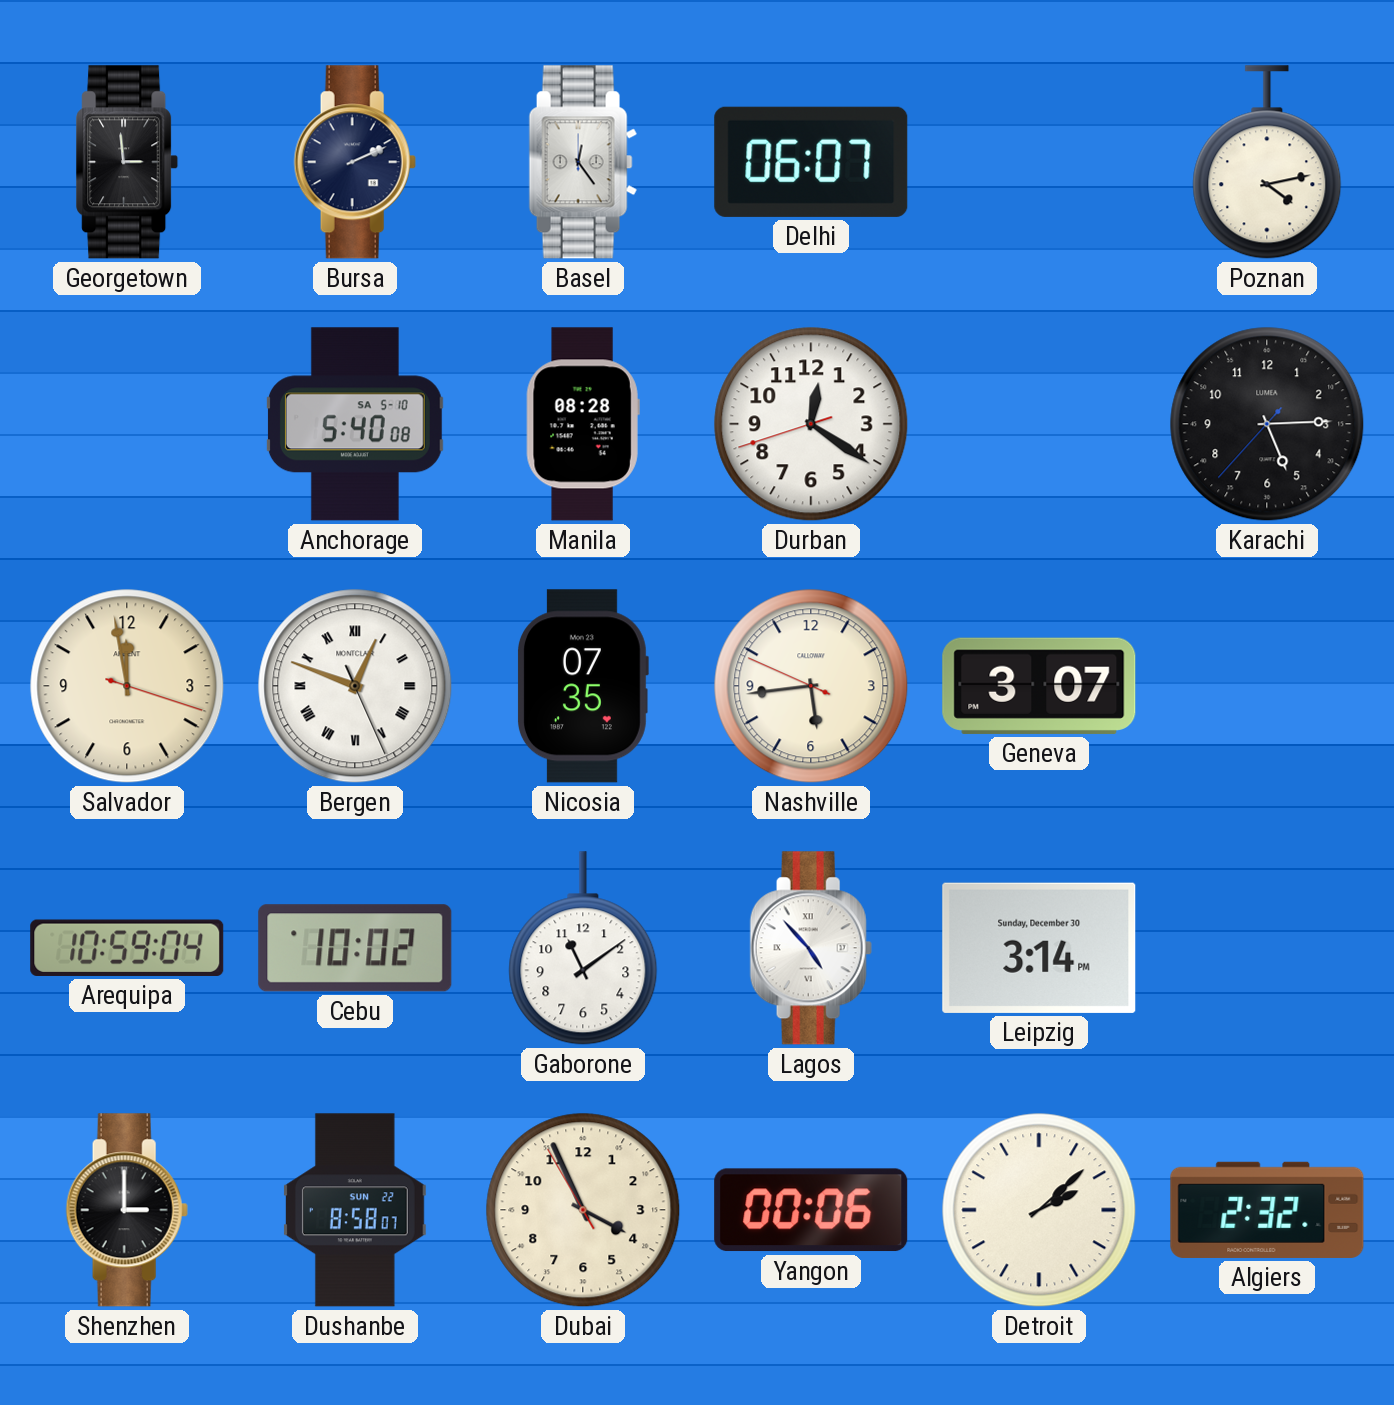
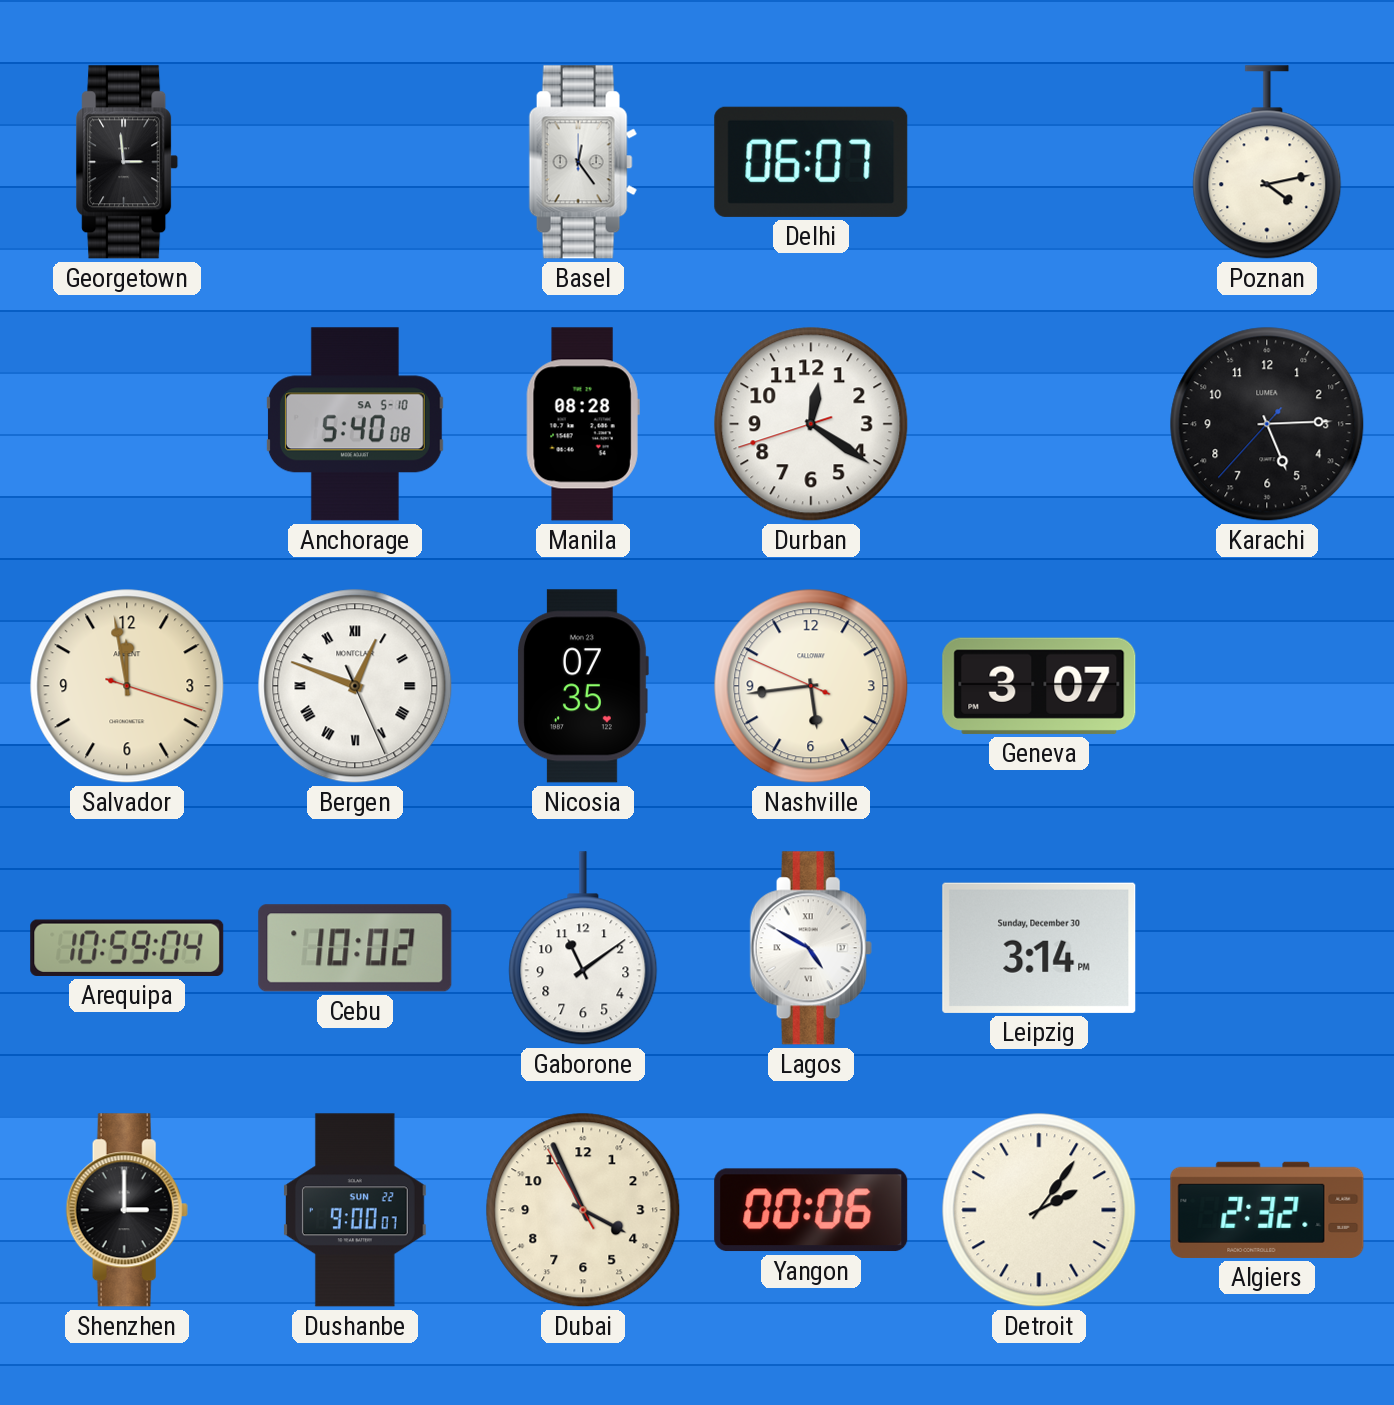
Bursa: 2:11 -> none
Lagos: 4:53 -> 4:50
Dushanbe: 8:58 -> 9:00
Detroit: 2:08 -> 2:06
